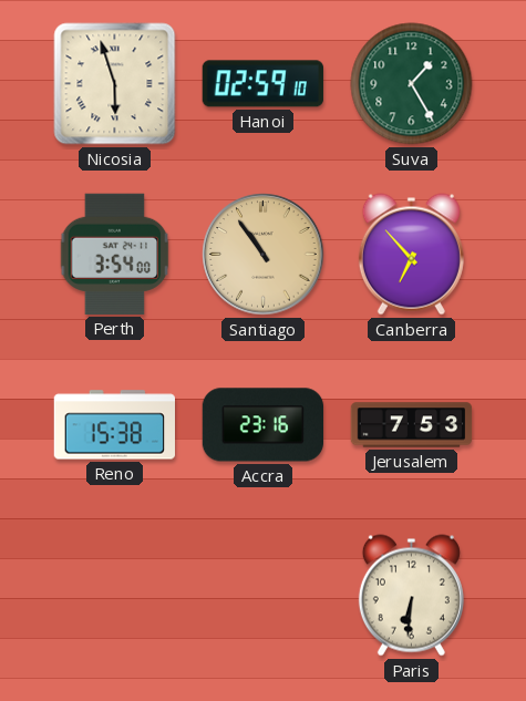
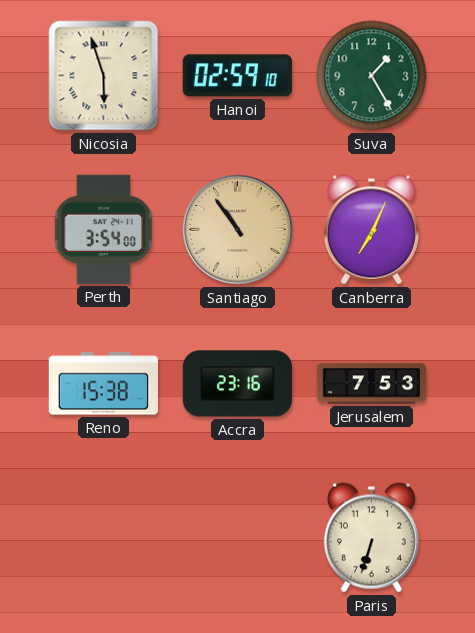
Canberra: 6:53 -> 7:04
Paris: 6:31 -> 6:33
